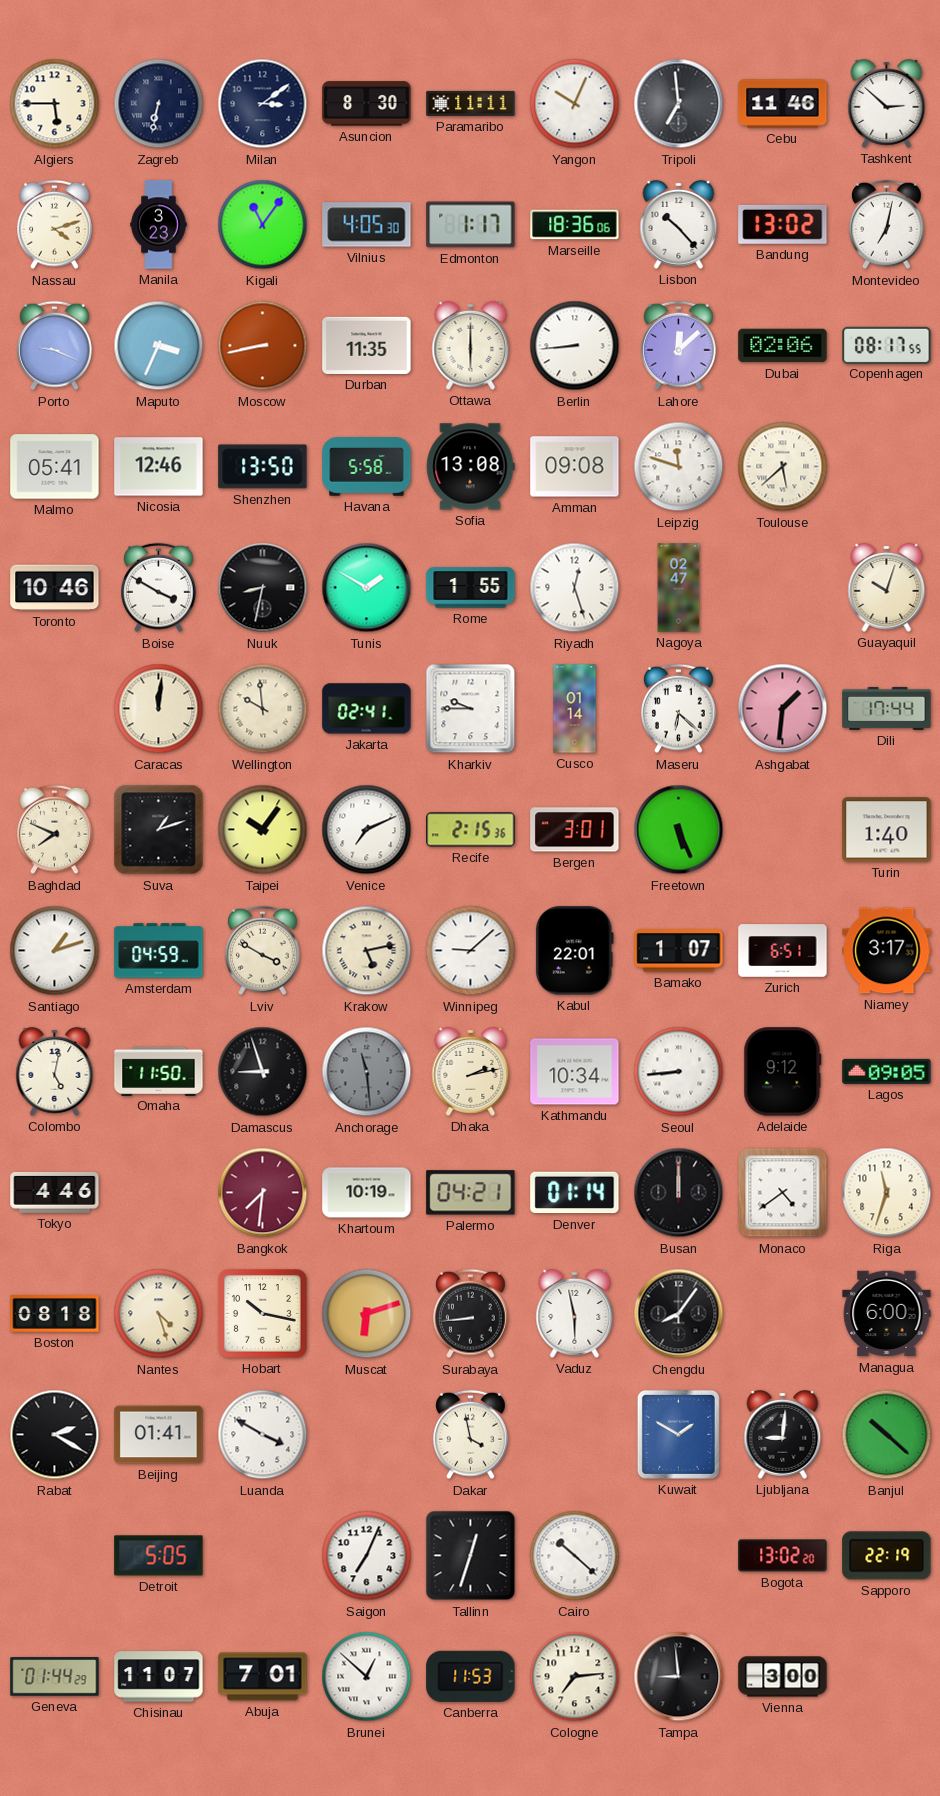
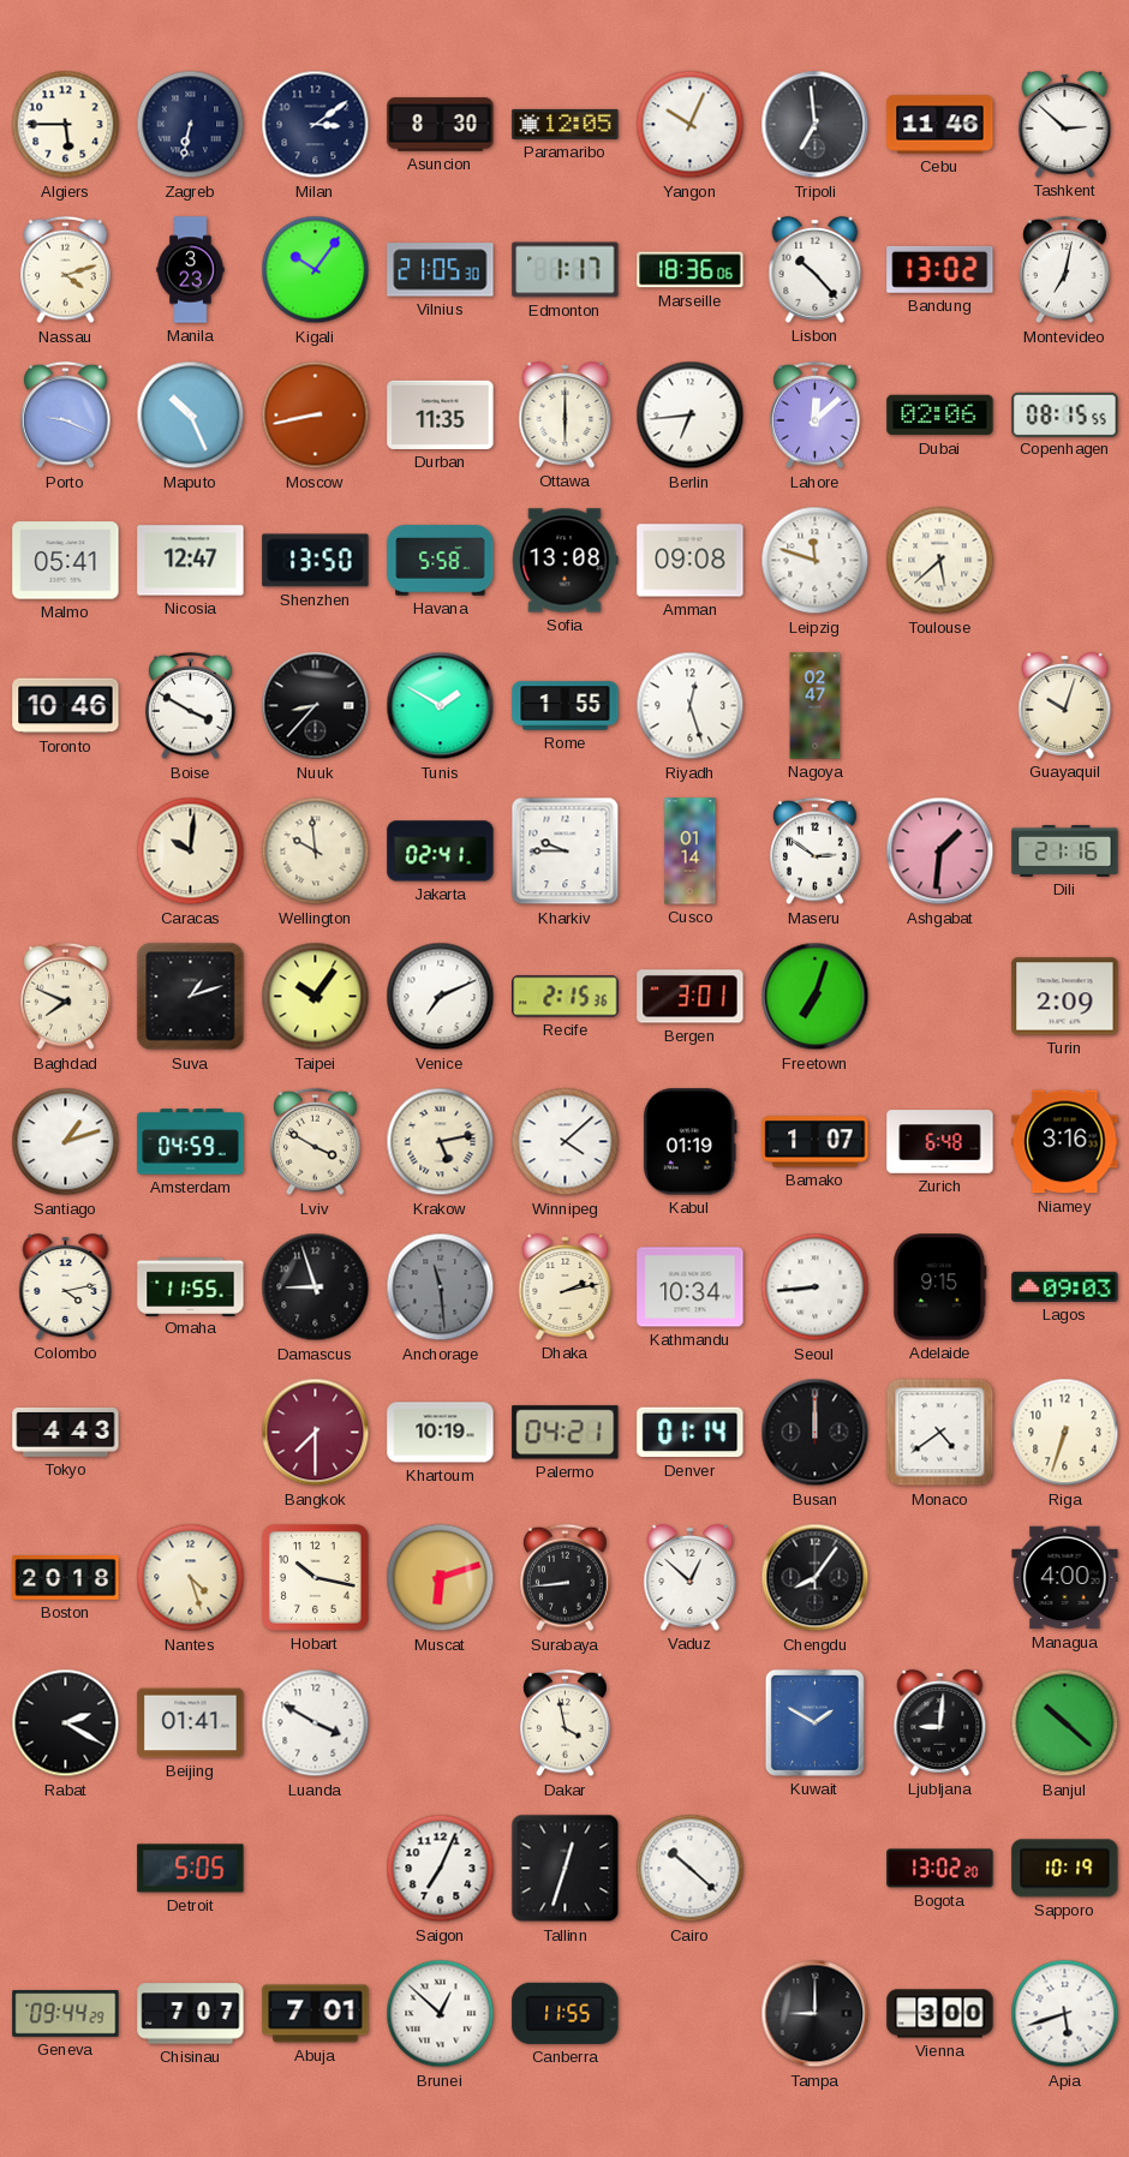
Paramaribo: 11:11 -> 12:05
Kigali: 11:06 -> 10:06
Vilnius: 4:05 -> 21:05
Maputo: 3:34 -> 10:26
Berlin: 8:44 -> 6:44
Copenhagen: 08:17 -> 08:15
Nicosia: 12:46 -> 12:47
Nuuk: 8:32 -> 8:37
Caracas: 12:01 -> 10:01
Maseru: 6:22 -> 2:51
Dili: 17:44 -> 21:16
Freetown: 5:26 -> 7:03
Turin: 1:40 -> 2:09
Winnipeg: 9:08 -> 4:08
Kabul: 22:01 -> 01:19
Zurich: 6:51 -> 6:48
Niamey: 3:17 -> 3:16
Colombo: 5:02 -> 4:13
Omaha: 11:50 -> 11:55
Adelaide: 9:12 -> 9:15
Lagos: 09:05 -> 09:03
Tokyo: 4:46 -> 4:43
Bangkok: 7:31 -> 7:30
Riga: 11:33 -> 6:33
Boston: 08:18 -> 20:18
Vaduz: 5:58 -> 12:52
Managua: 6:00 -> 4:00
Sapporo: 22:19 -> 10:19
Geneva: 01:44 -> 09:44
Chisinau: 11:07 -> 7:07
Canberra: 11:53 -> 11:55
Cologne: 7:14 -> none
Tampa: 8:59 -> 9:00
Apia: none -> 5:42
